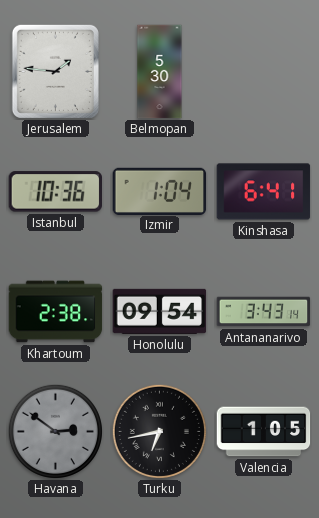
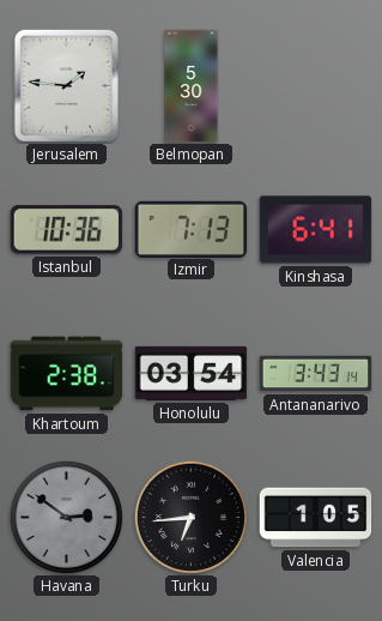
Izmir: 1:04 -> 7:13
Honolulu: 09:54 -> 03:54
Turku: 6:43 -> 6:44
